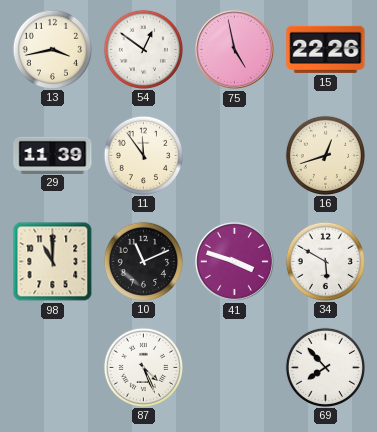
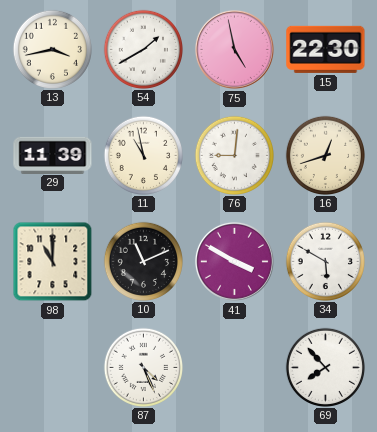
54: 12:51 -> 1:40
15: 22:26 -> 22:30
11: 11:54 -> 10:58
76: none -> 9:01
41: 3:48 -> 3:50
